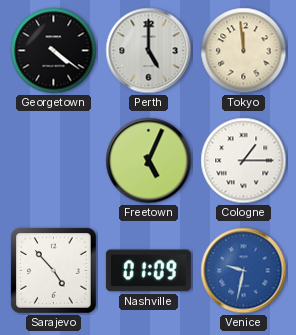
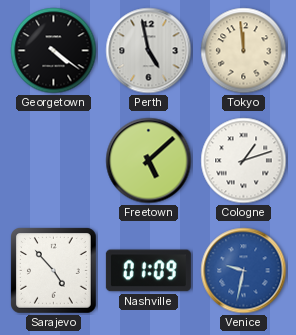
Perth: 5:00 -> 4:58
Freetown: 5:04 -> 5:08
Cologne: 1:15 -> 1:12
